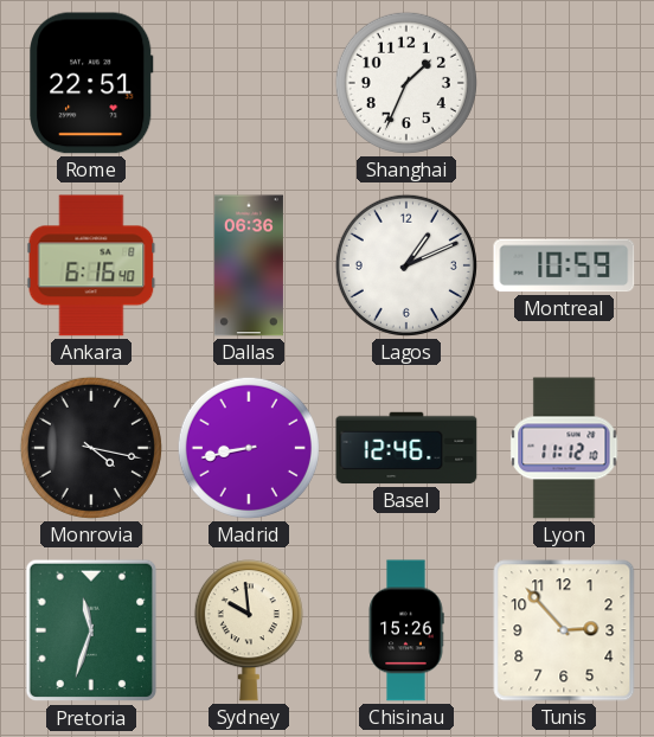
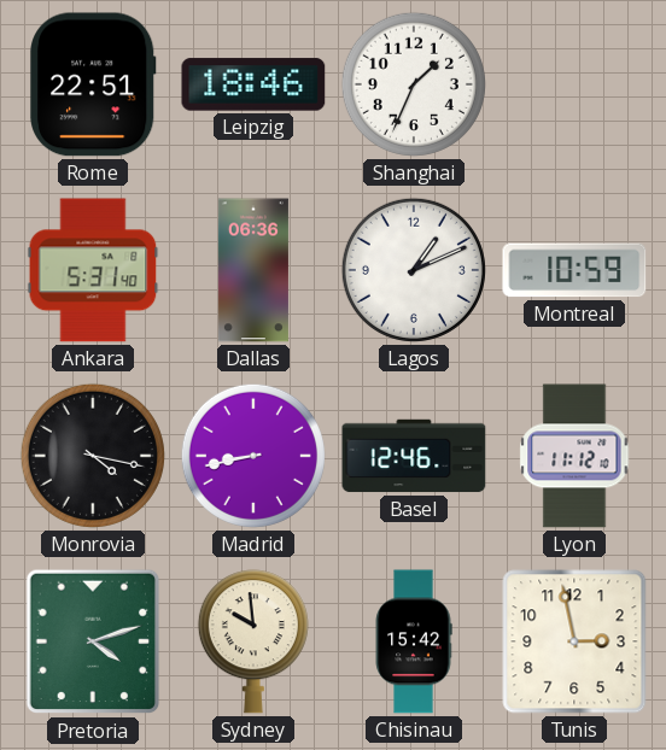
Leipzig: none -> 18:46
Ankara: 6:16 -> 5:31
Pretoria: 11:33 -> 4:12
Chisinau: 15:26 -> 15:42
Tunis: 2:53 -> 2:58
